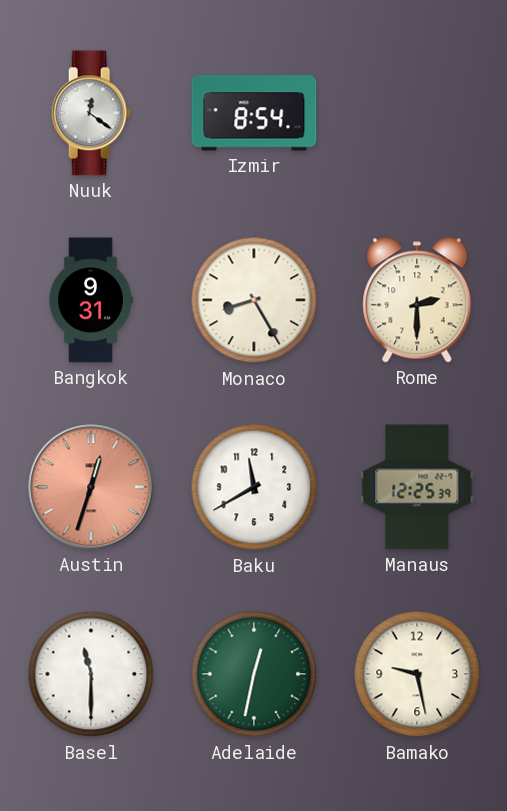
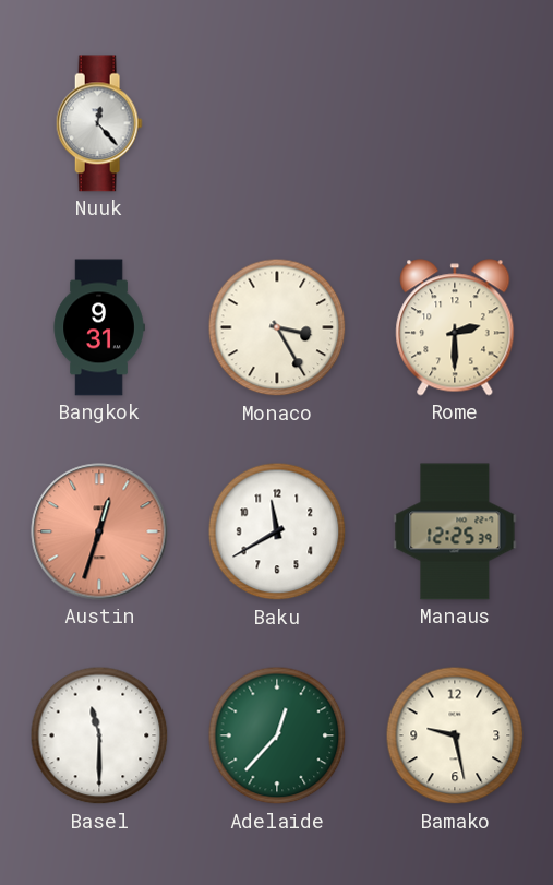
Nuuk: 12:21 -> 12:23
Izmir: 8:54 -> none
Monaco: 8:25 -> 3:25
Adelaide: 12:32 -> 12:37
